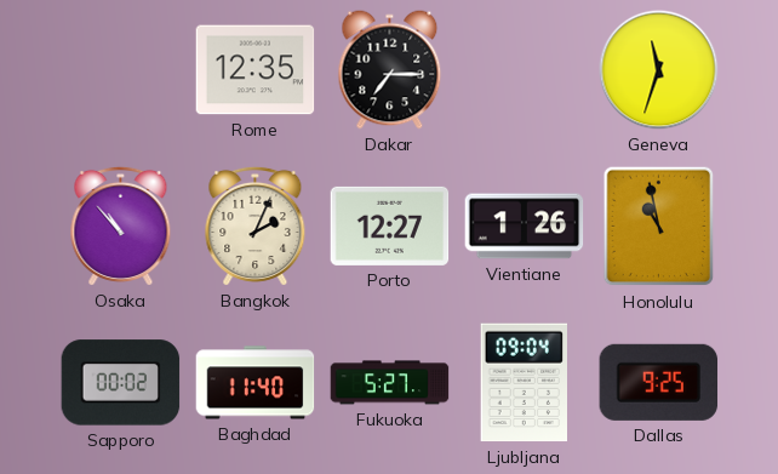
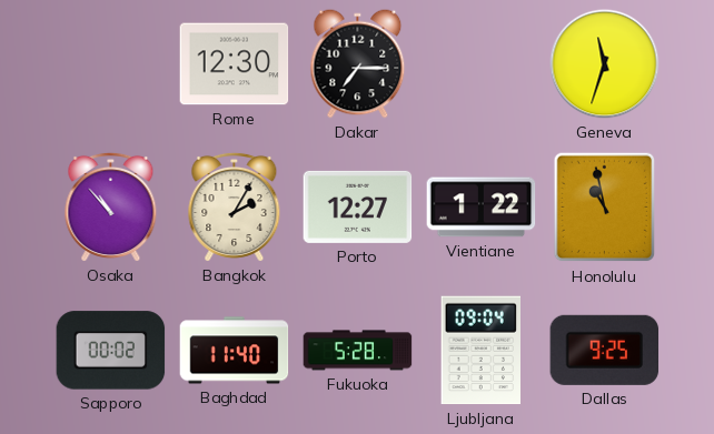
Rome: 12:35 -> 12:30
Bangkok: 2:04 -> 2:05
Vientiane: 1:26 -> 1:22
Fukuoka: 5:27 -> 5:28
